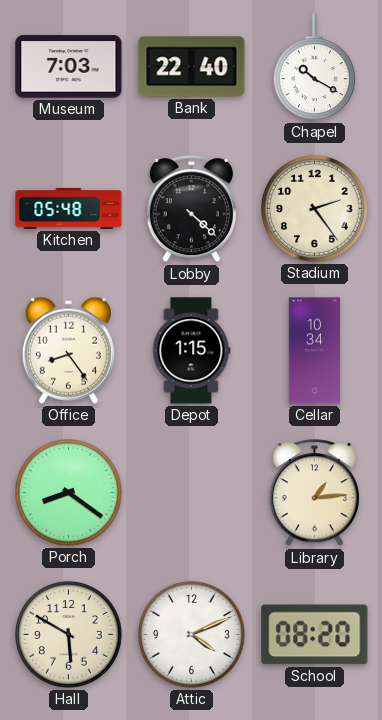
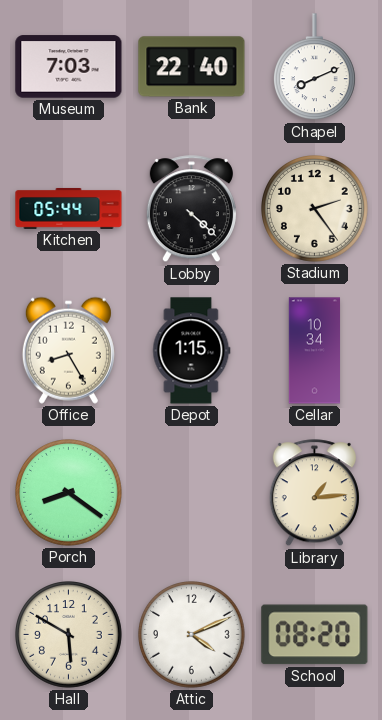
Chapel: 10:20 -> 8:11
Kitchen: 05:48 -> 05:44
Office: 8:24 -> 8:25
